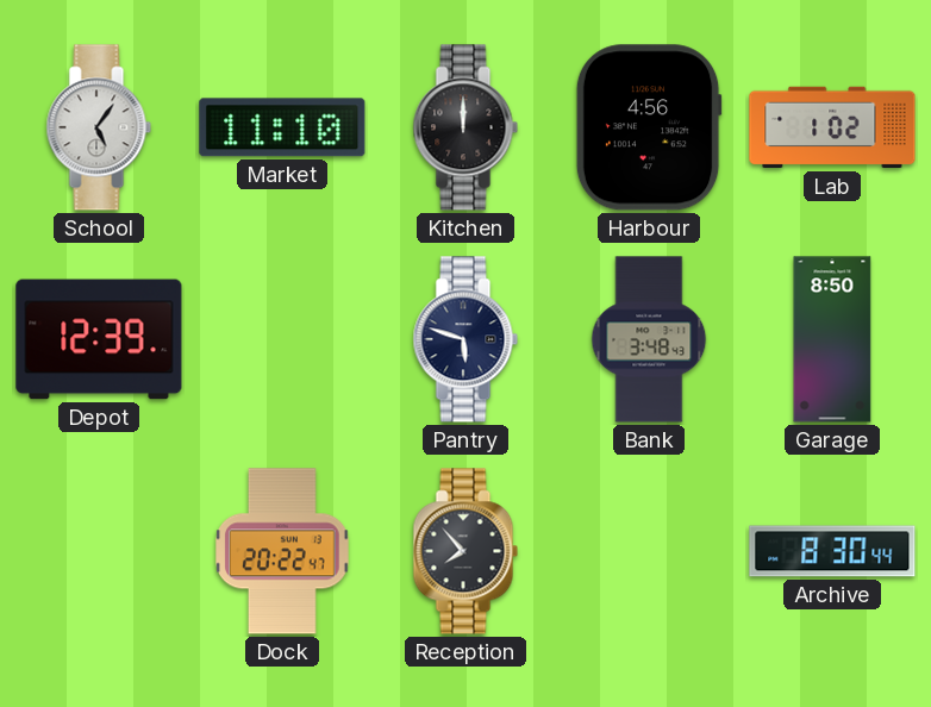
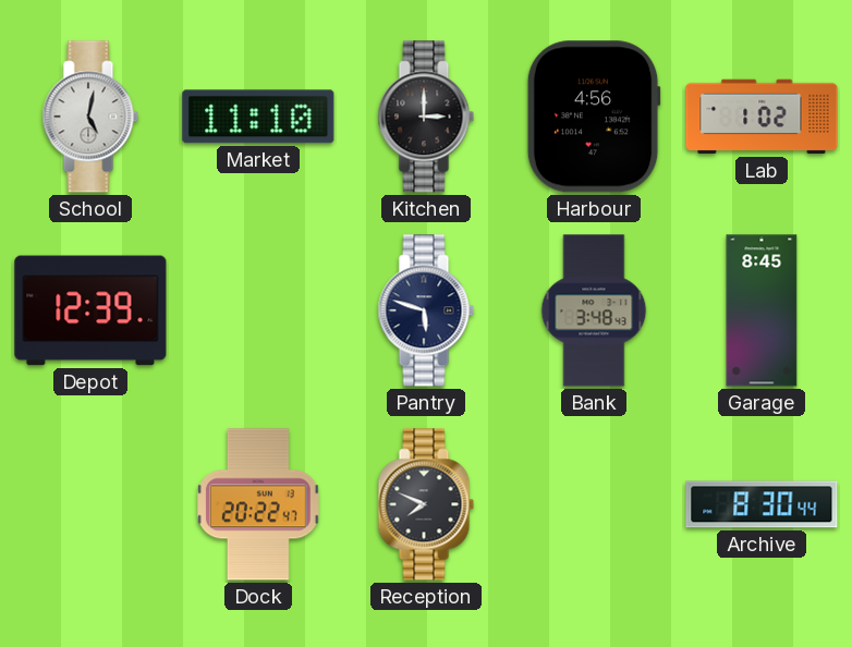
School: 5:06 -> 5:02
Kitchen: 12:00 -> 3:00
Garage: 8:50 -> 8:45
Reception: 7:53 -> 7:49
